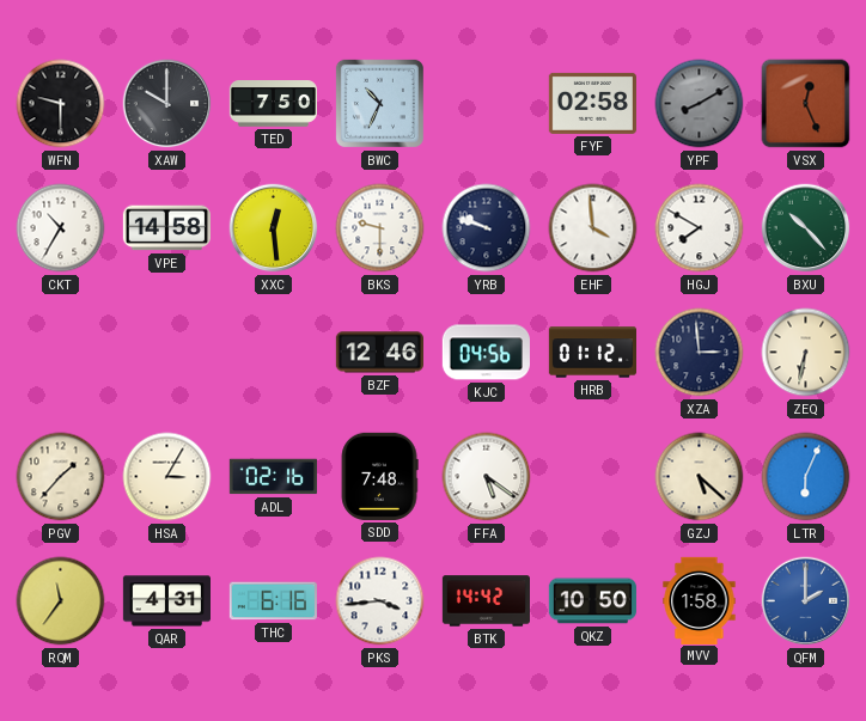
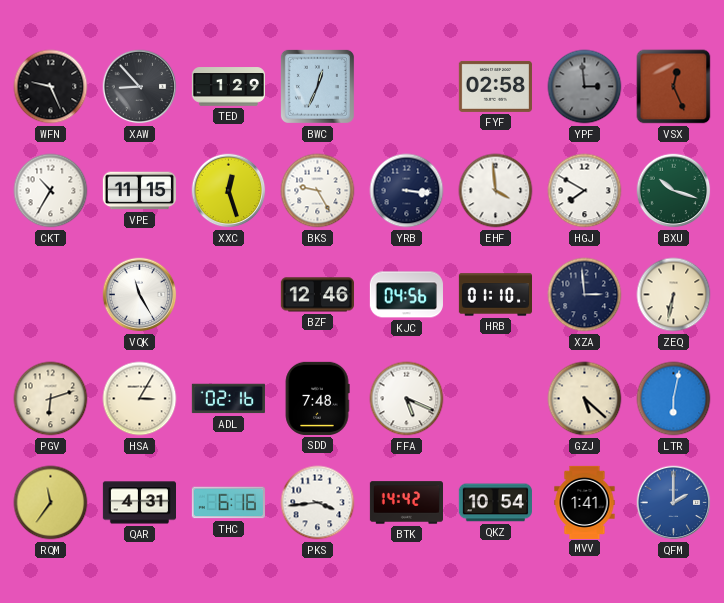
WFN: 9:30 -> 9:26
XAW: 10:00 -> 8:53
TED: 7:50 -> 1:29
BWC: 10:34 -> 12:34
YPF: 8:10 -> 2:59
VPE: 14:58 -> 11:15
XXC: 12:29 -> 12:27
BKS: 9:30 -> 9:25
YRB: 9:48 -> 3:16
BXU: 10:23 -> 10:18
VQK: none -> 11:25
HRB: 01:12 -> 01:10
PGV: 1:37 -> 6:12
FFA: 5:21 -> 5:19
LTR: 6:04 -> 6:02
QKZ: 10:50 -> 10:54
MVV: 1:58 -> 1:41
